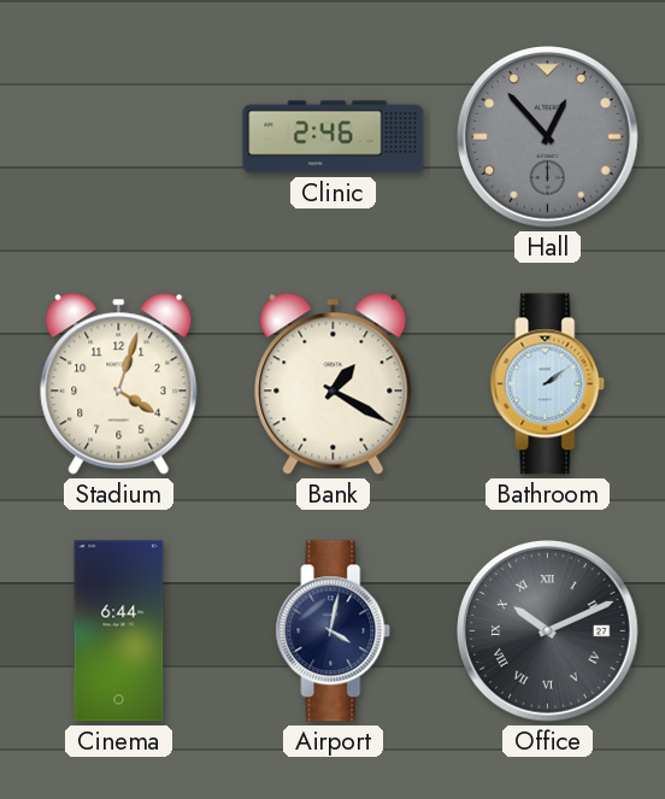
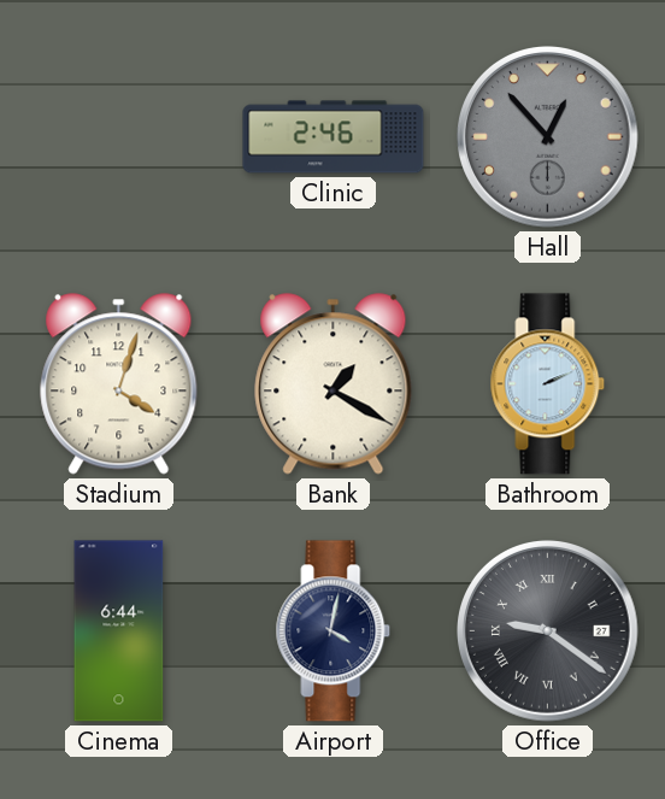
Bathroom: 2:09 -> 2:11
Office: 10:11 -> 9:21
